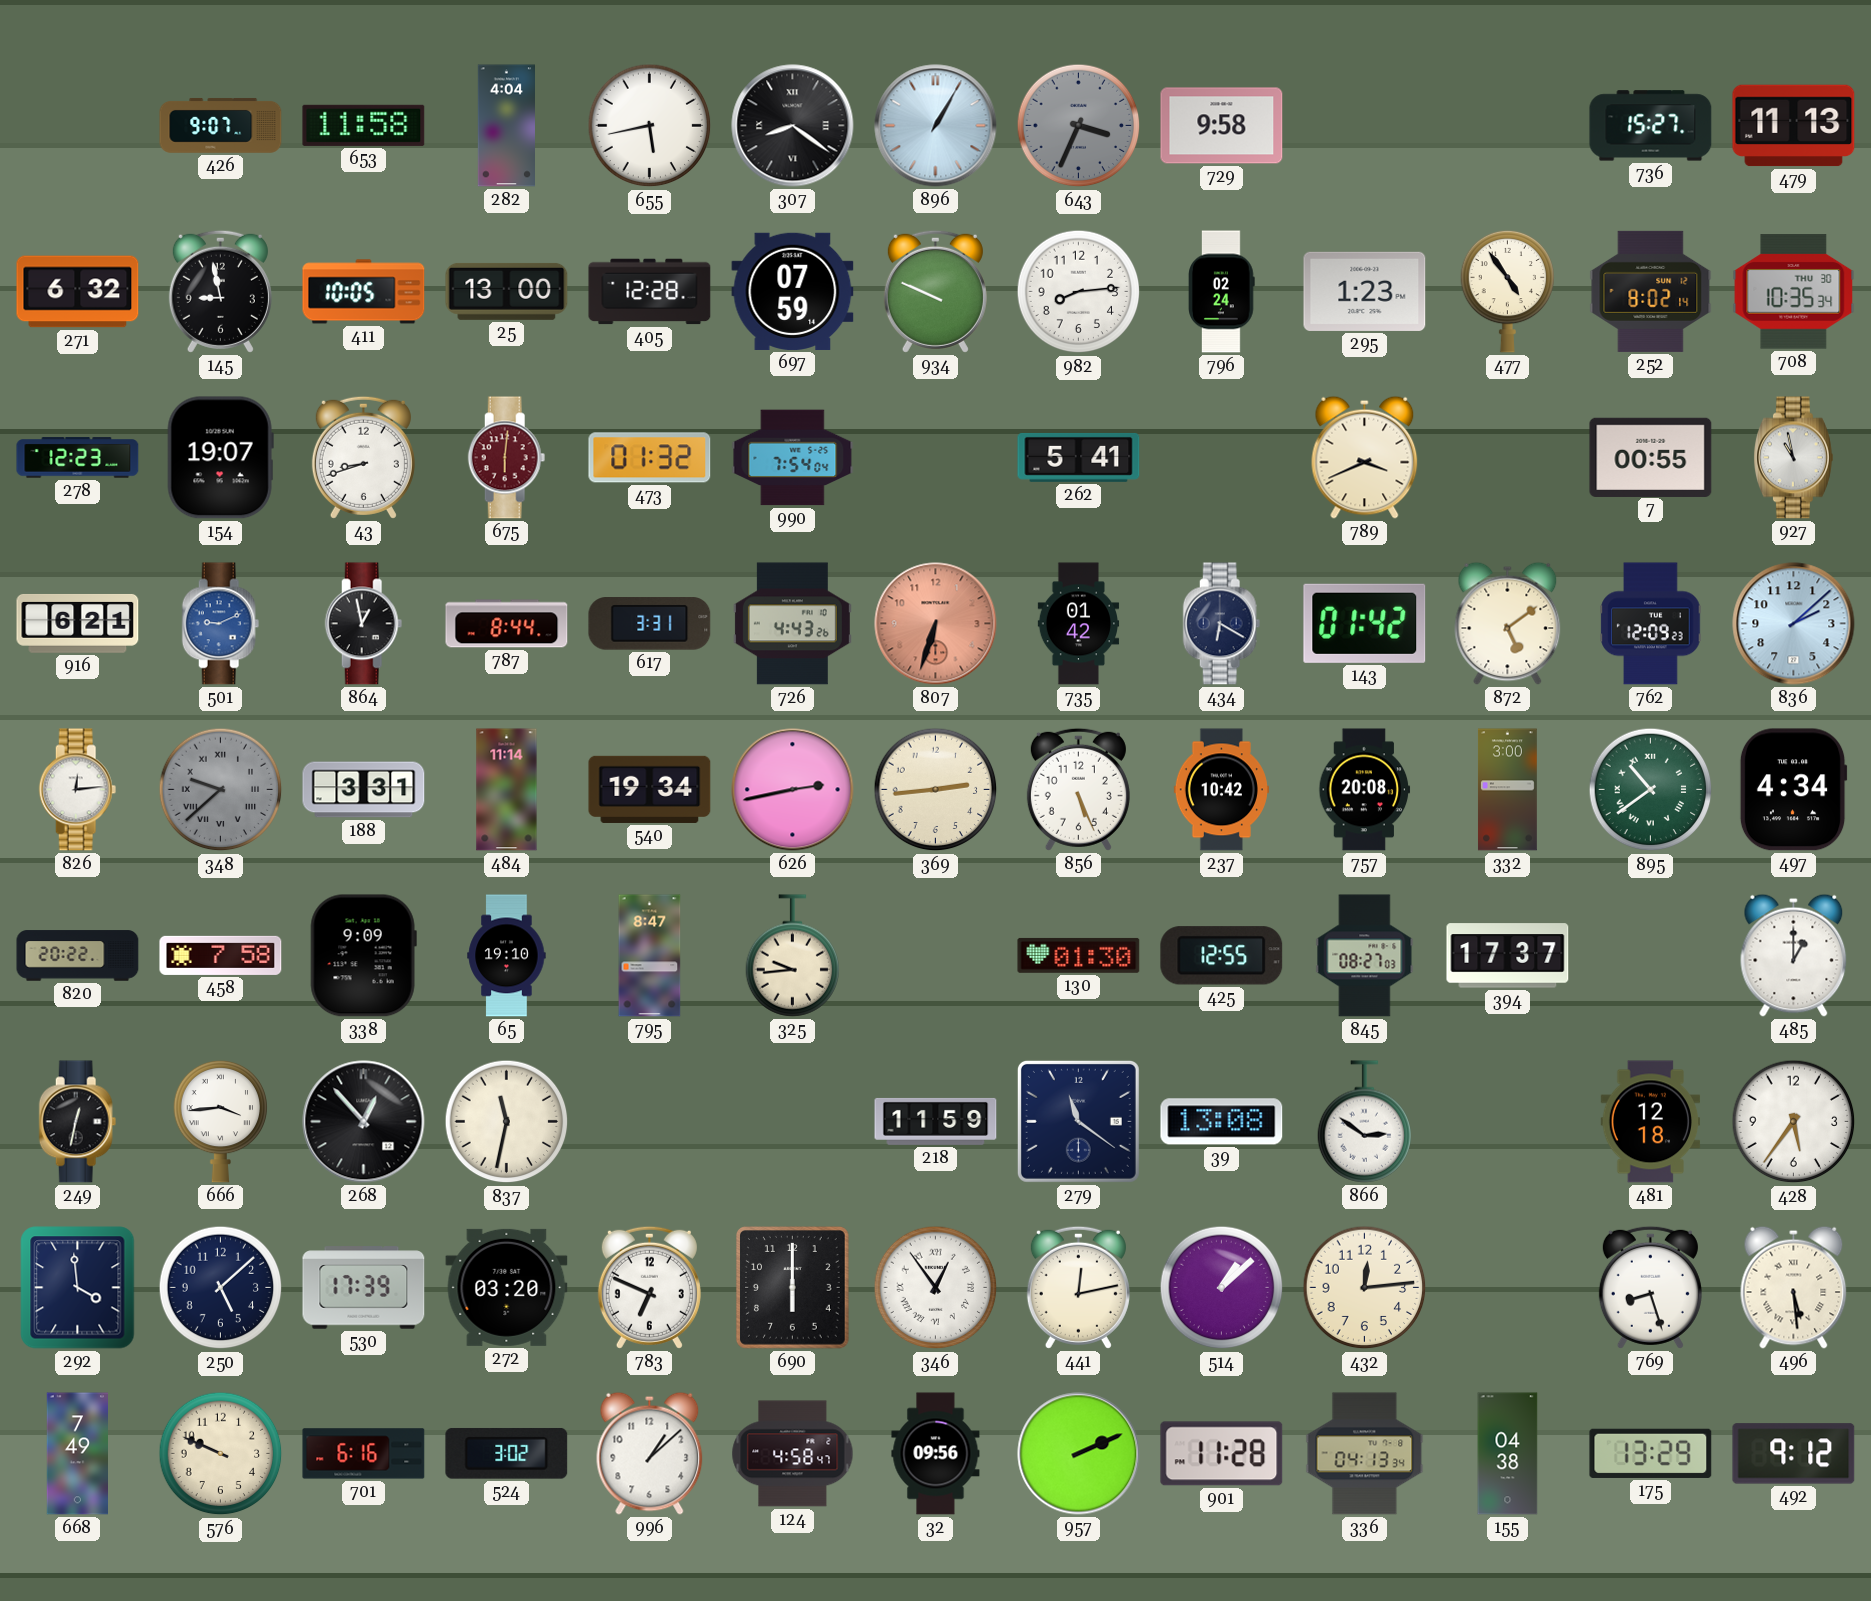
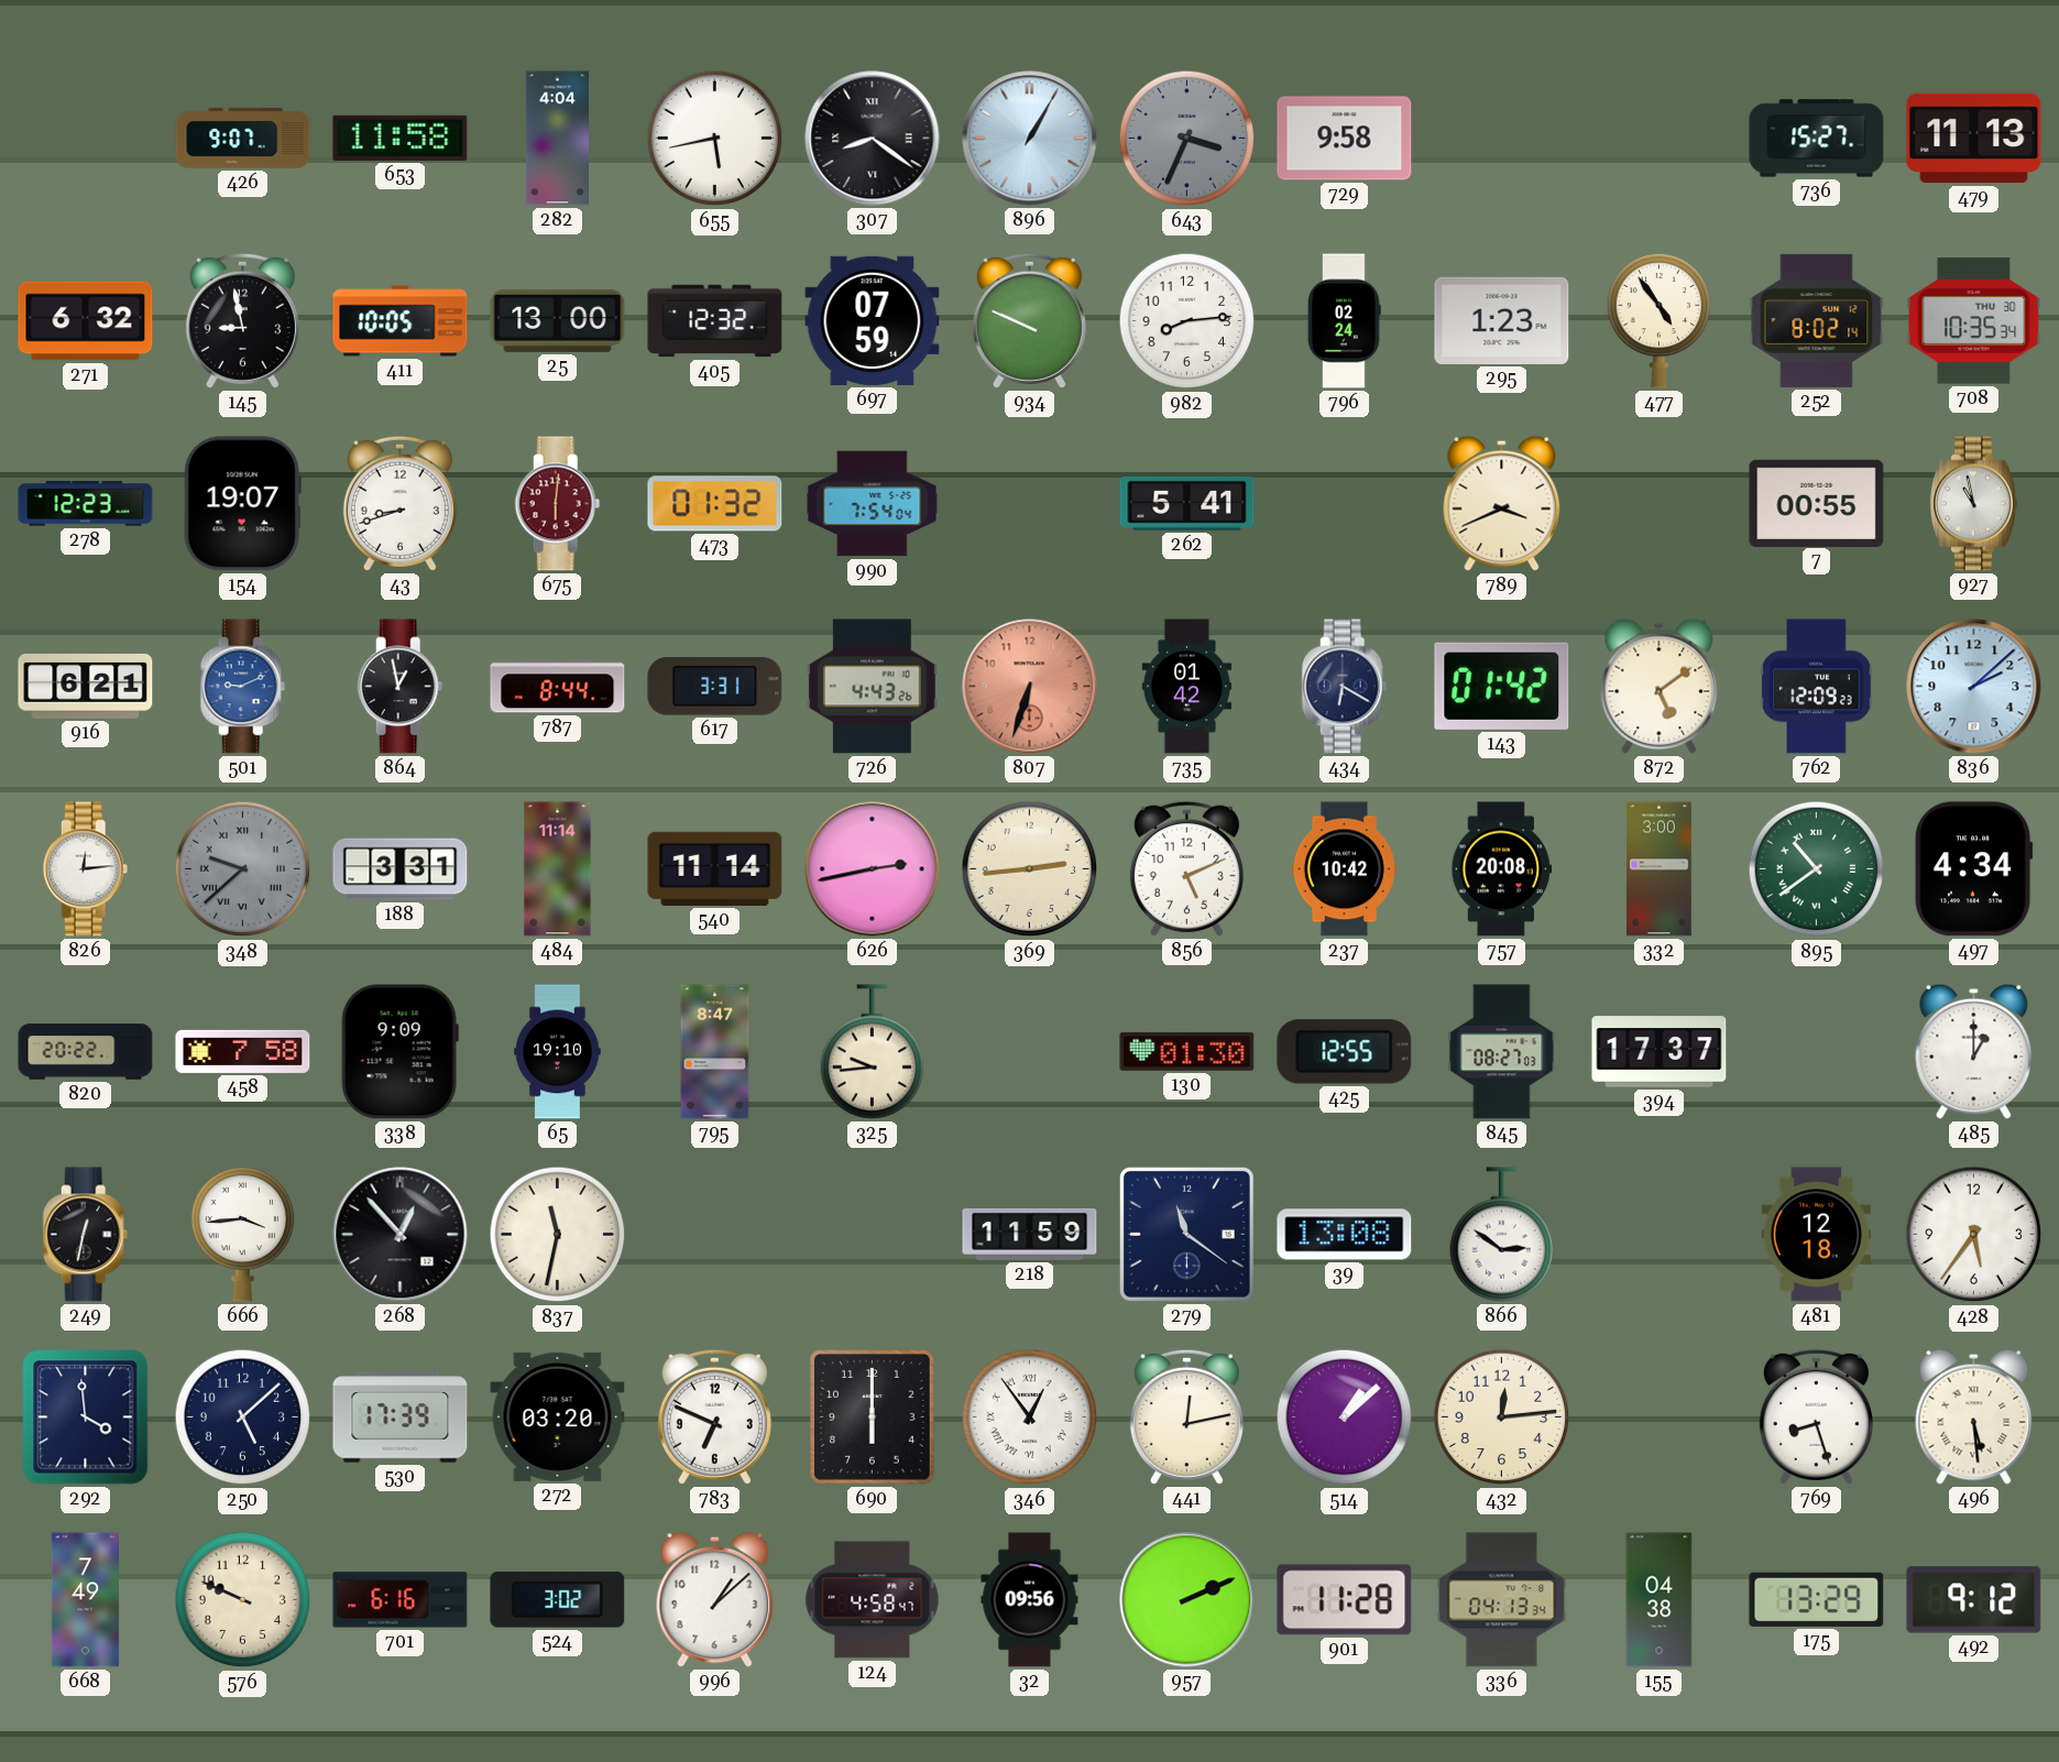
405: 12:28 -> 12:32
540: 19:34 -> 11:14
856: 5:26 -> 5:11
